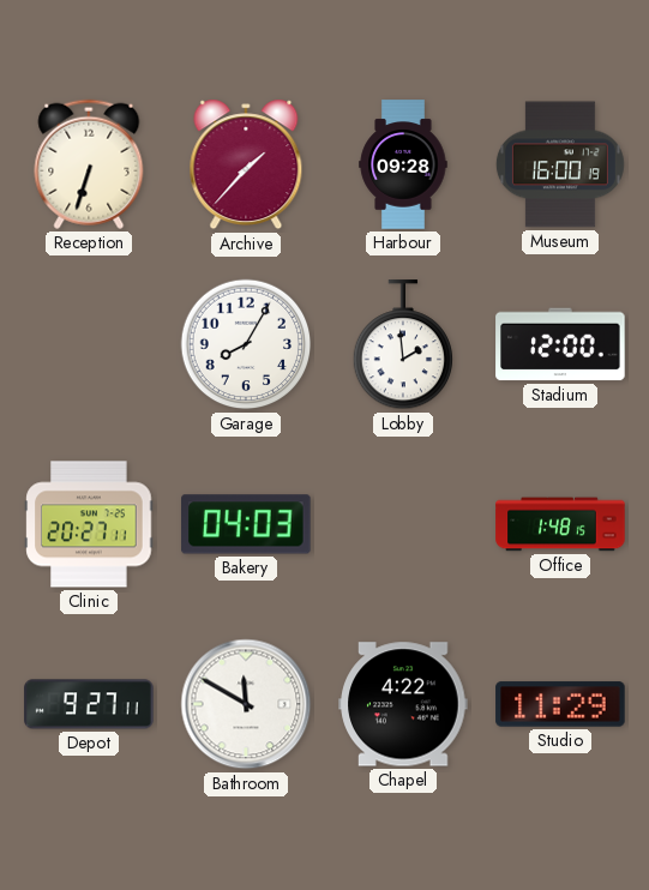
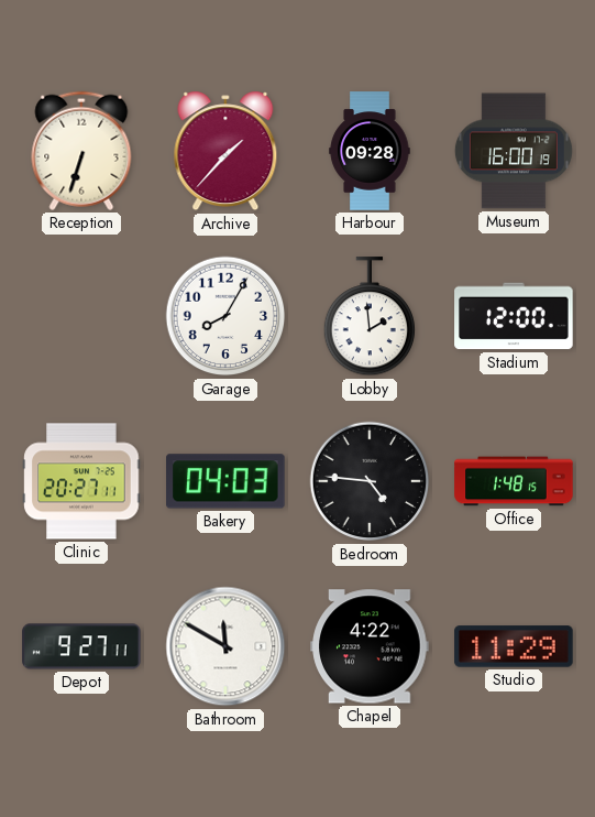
Bedroom: none -> 4:46
